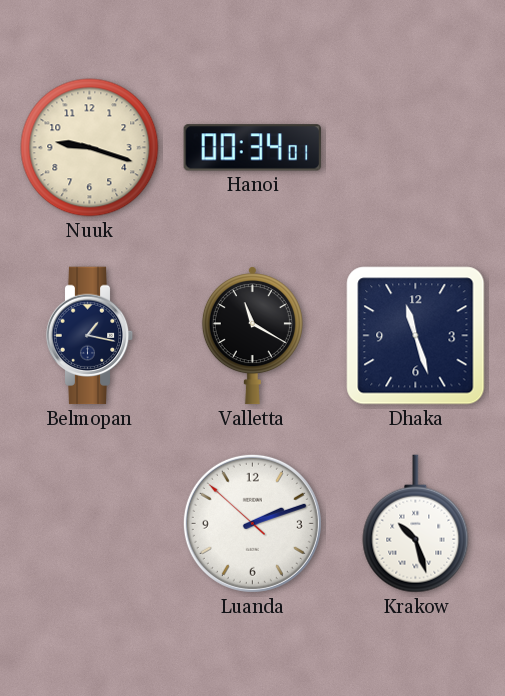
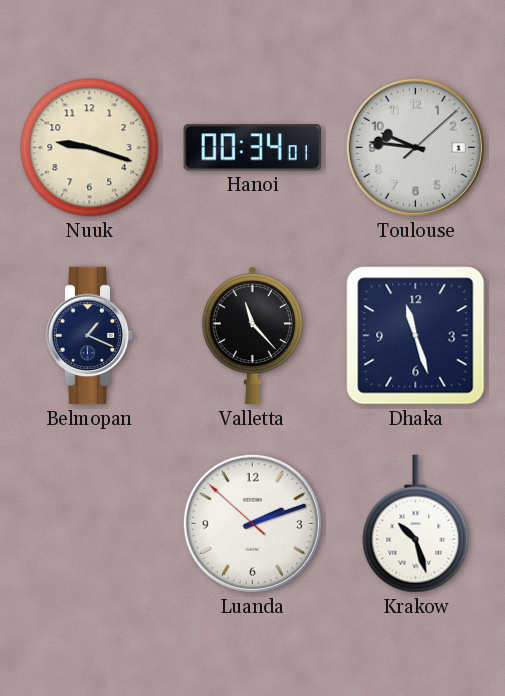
Toulouse: none -> 9:46
Belmopan: 1:17 -> 1:19
Valletta: 11:20 -> 11:23
